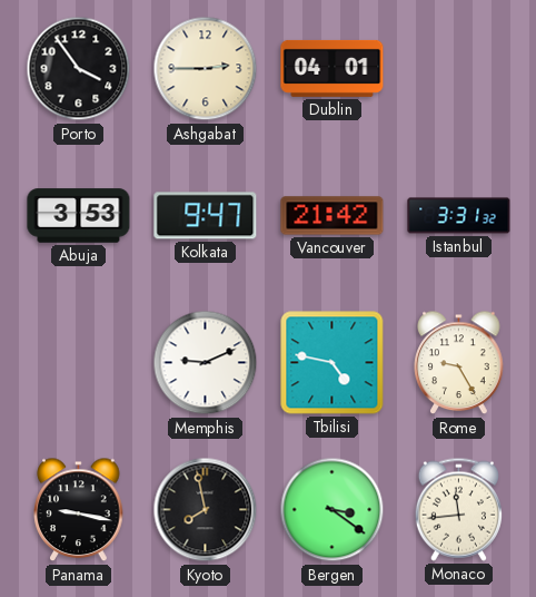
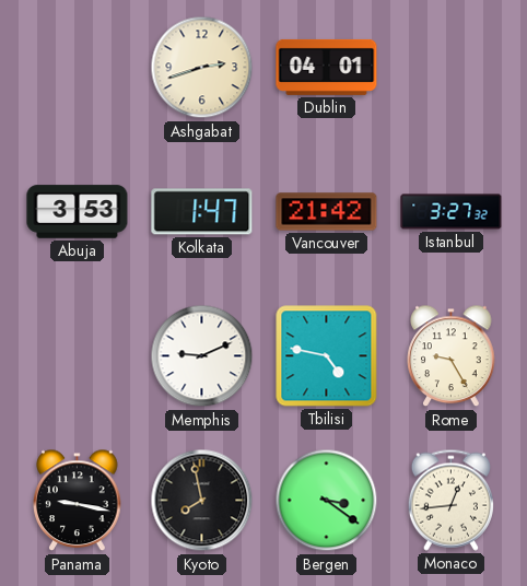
Porto: 3:54 -> none
Ashgabat: 2:45 -> 2:42
Kolkata: 9:47 -> 1:47
Istanbul: 3:31 -> 3:27
Monaco: 11:44 -> 12:44
